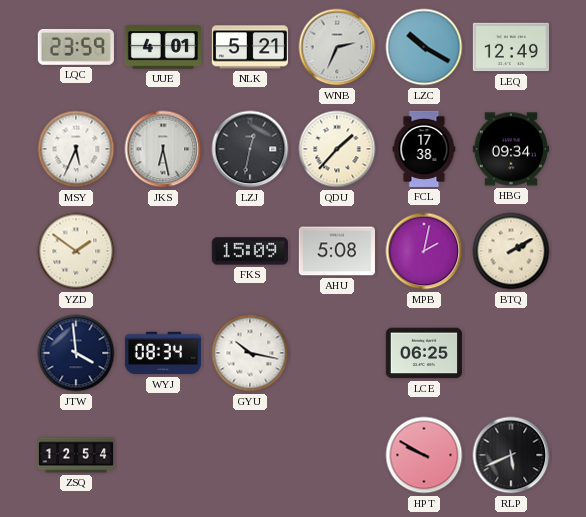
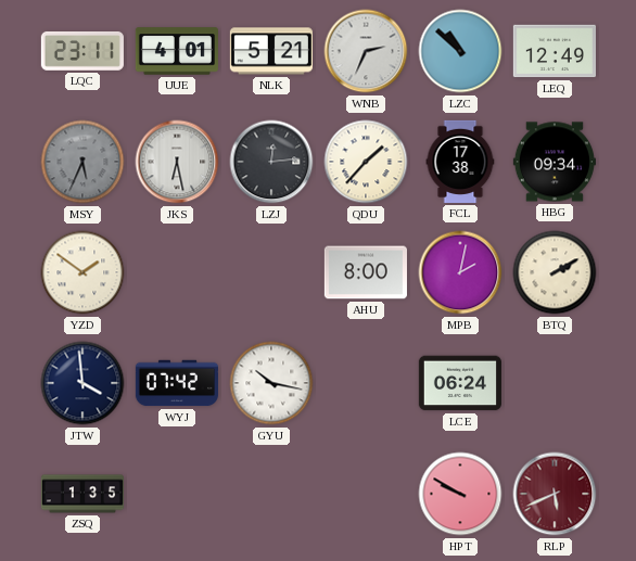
LQC: 23:59 -> 23:11
LZC: 10:20 -> 10:52
MSY dial: white -> grey
LZJ: 12:32 -> 12:14
FKS: 15:09 -> none
AHU: 5:08 -> 8:00
WYJ: 08:34 -> 07:42
LCE: 06:25 -> 06:24
ZSQ: 12:54 -> 1:35
RLP dial: black -> burgundy
